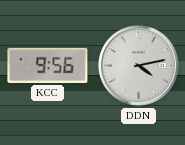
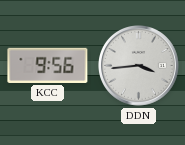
DDN: 4:13 -> 3:44
